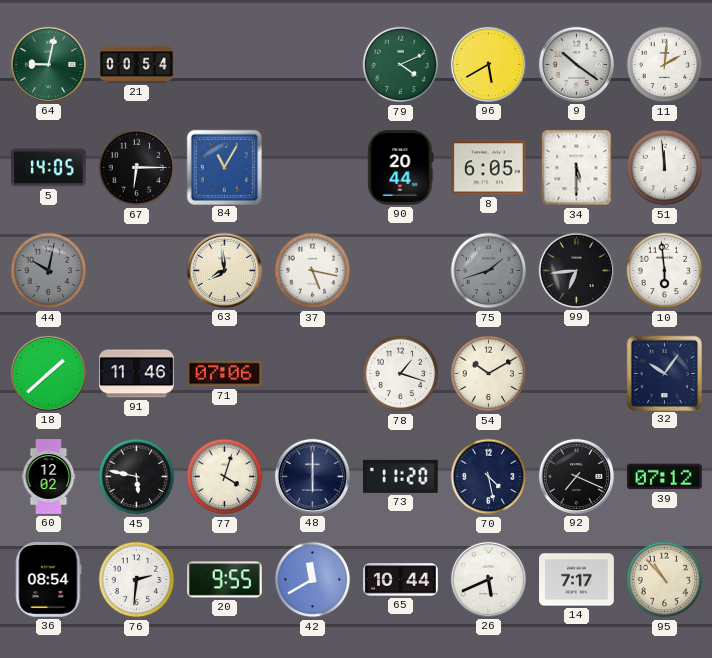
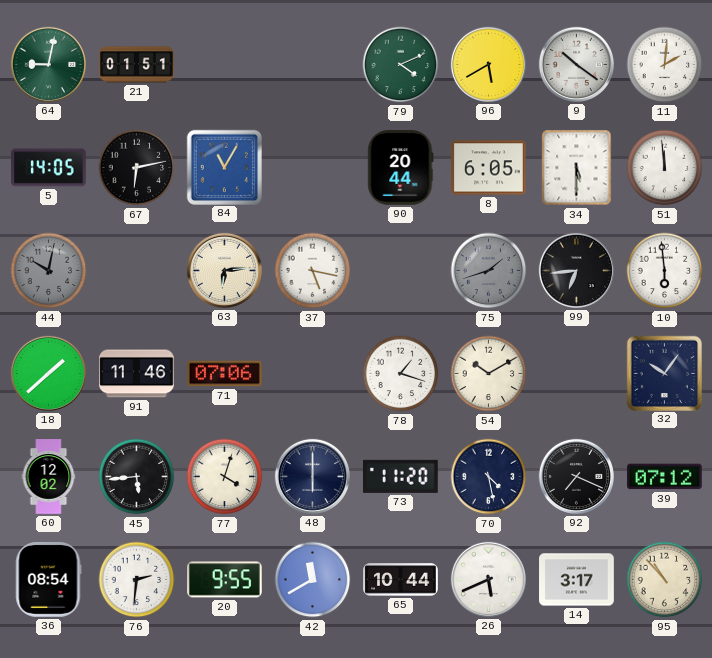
21: 00:54 -> 01:51
67: 6:15 -> 6:13
63: 7:59 -> 6:14
45: 5:47 -> 5:44
14: 7:17 -> 3:17
